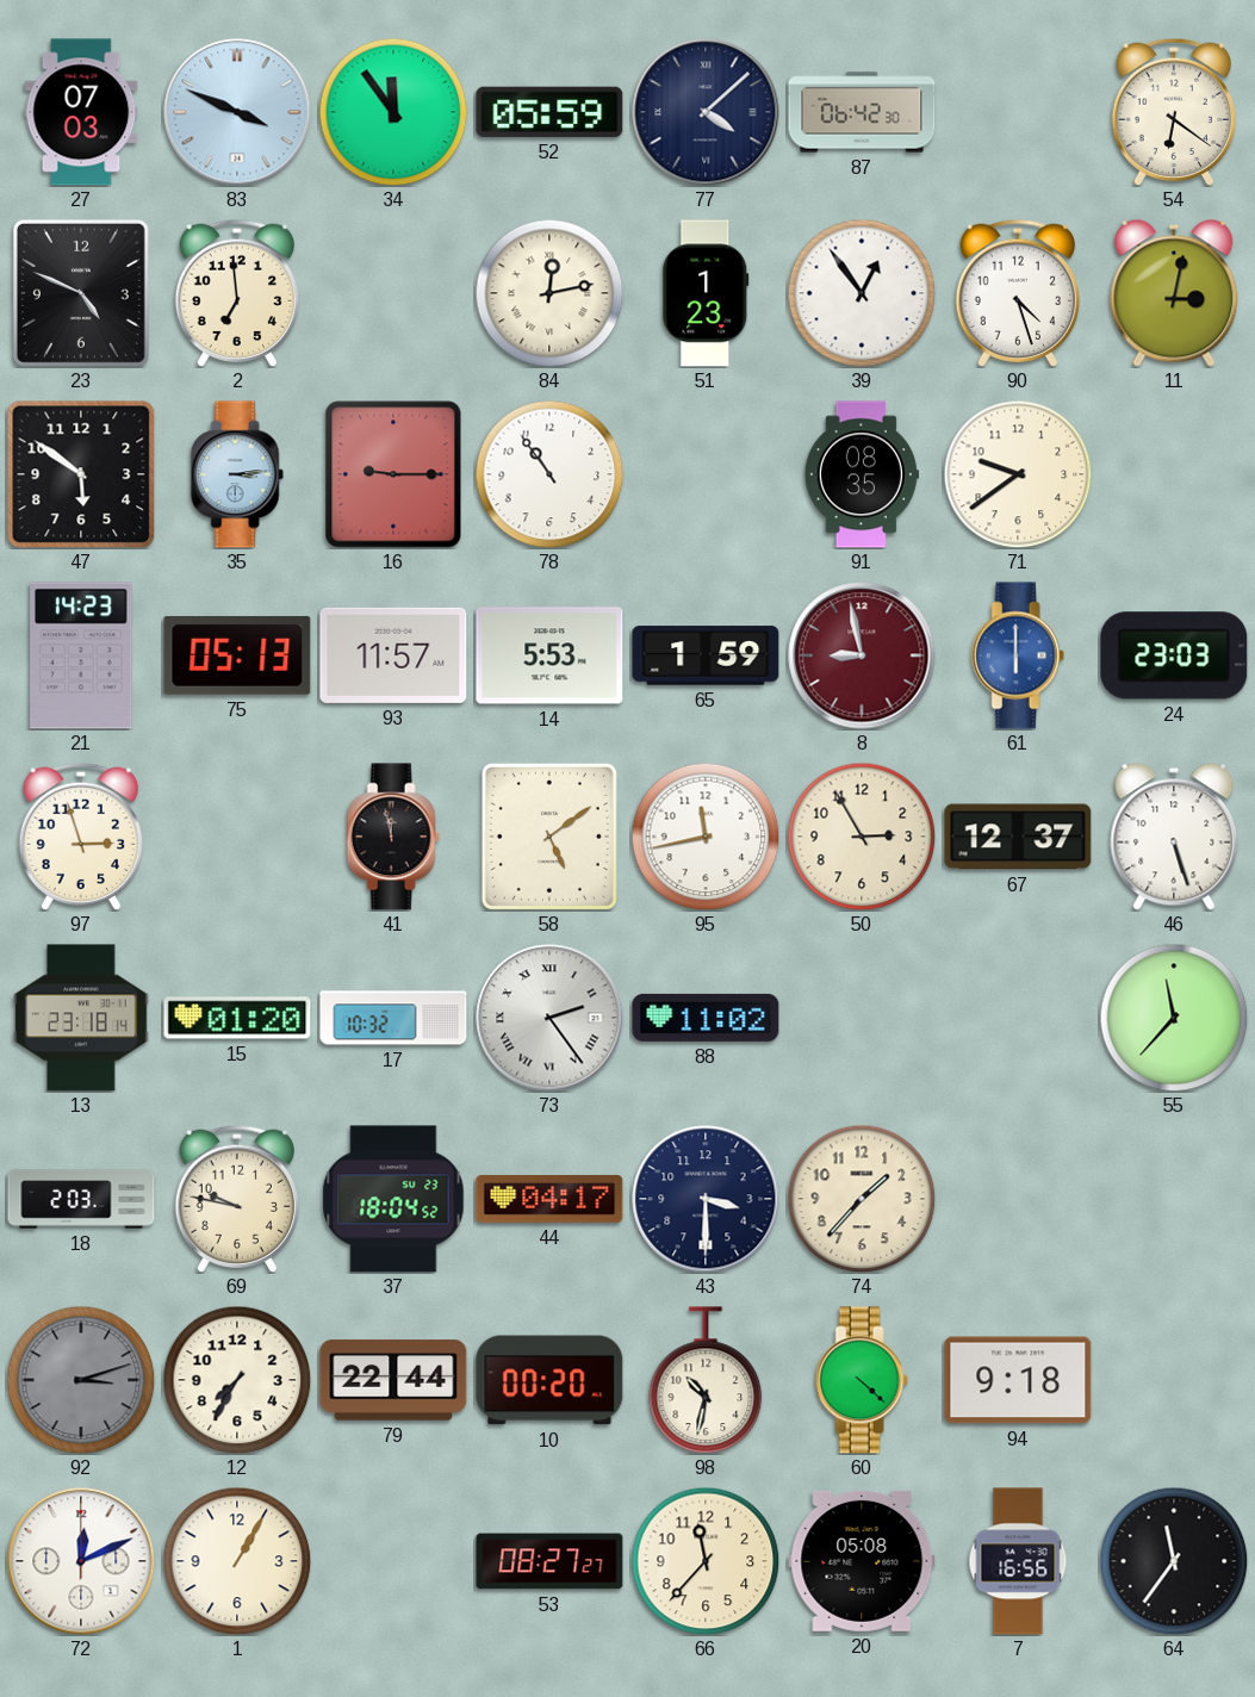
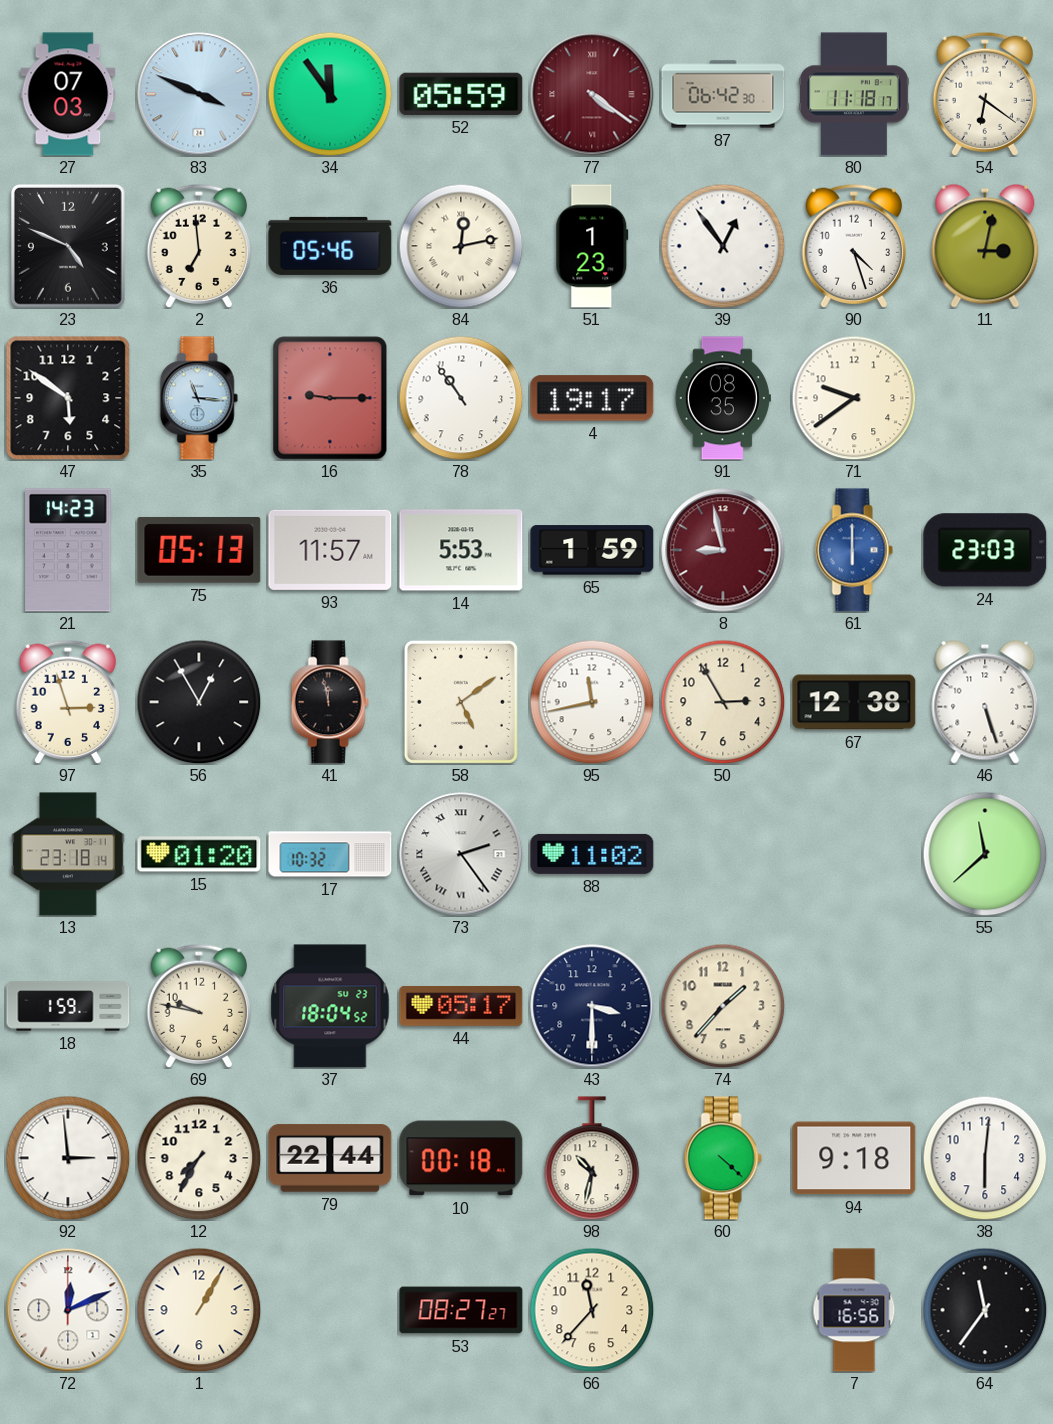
77: 4:08 -> 4:21
77 dial: navy -> burgundy
80: none -> 11:18
36: none -> 05:46
35: 3:14 -> 11:16
4: none -> 19:17
56: none -> 12:55
67: 12:37 -> 12:38
55: 11:37 -> 11:38
18: 2:03 -> 1:59
44: 04:17 -> 05:17
92: 3:12 -> 2:59
92 dial: grey -> white
10: 00:20 -> 00:18
38: none -> 6:01
20: 05:08 -> none
